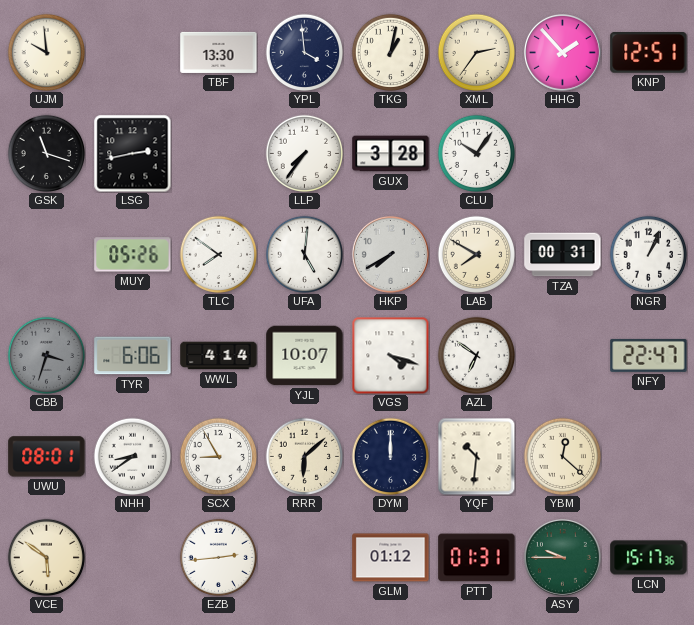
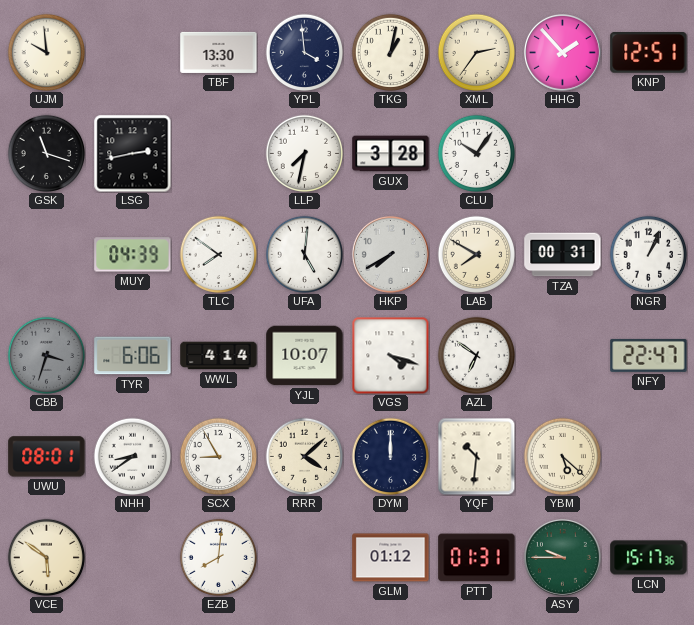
LLP: 7:36 -> 7:32
MUY: 05:26 -> 04:39
RRR: 6:08 -> 4:08
YBM: 12:22 -> 5:22
EZB: 2:44 -> 8:01
